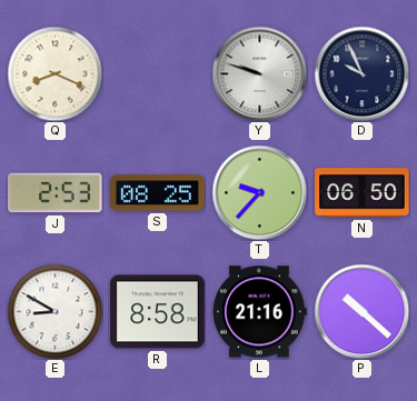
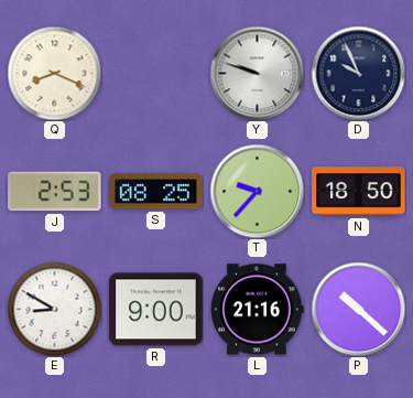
N: 06:50 -> 18:50
R: 8:58 -> 9:00
